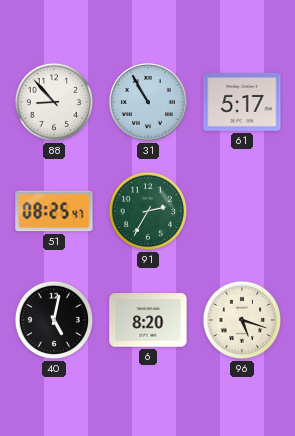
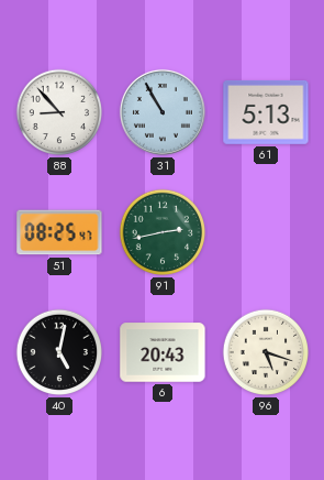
61: 5:17 -> 5:13
91: 2:35 -> 2:43
6: 8:20 -> 20:43
